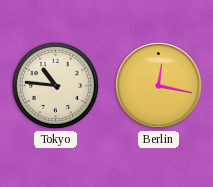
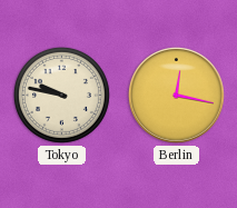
Tokyo: 10:46 -> 9:47
